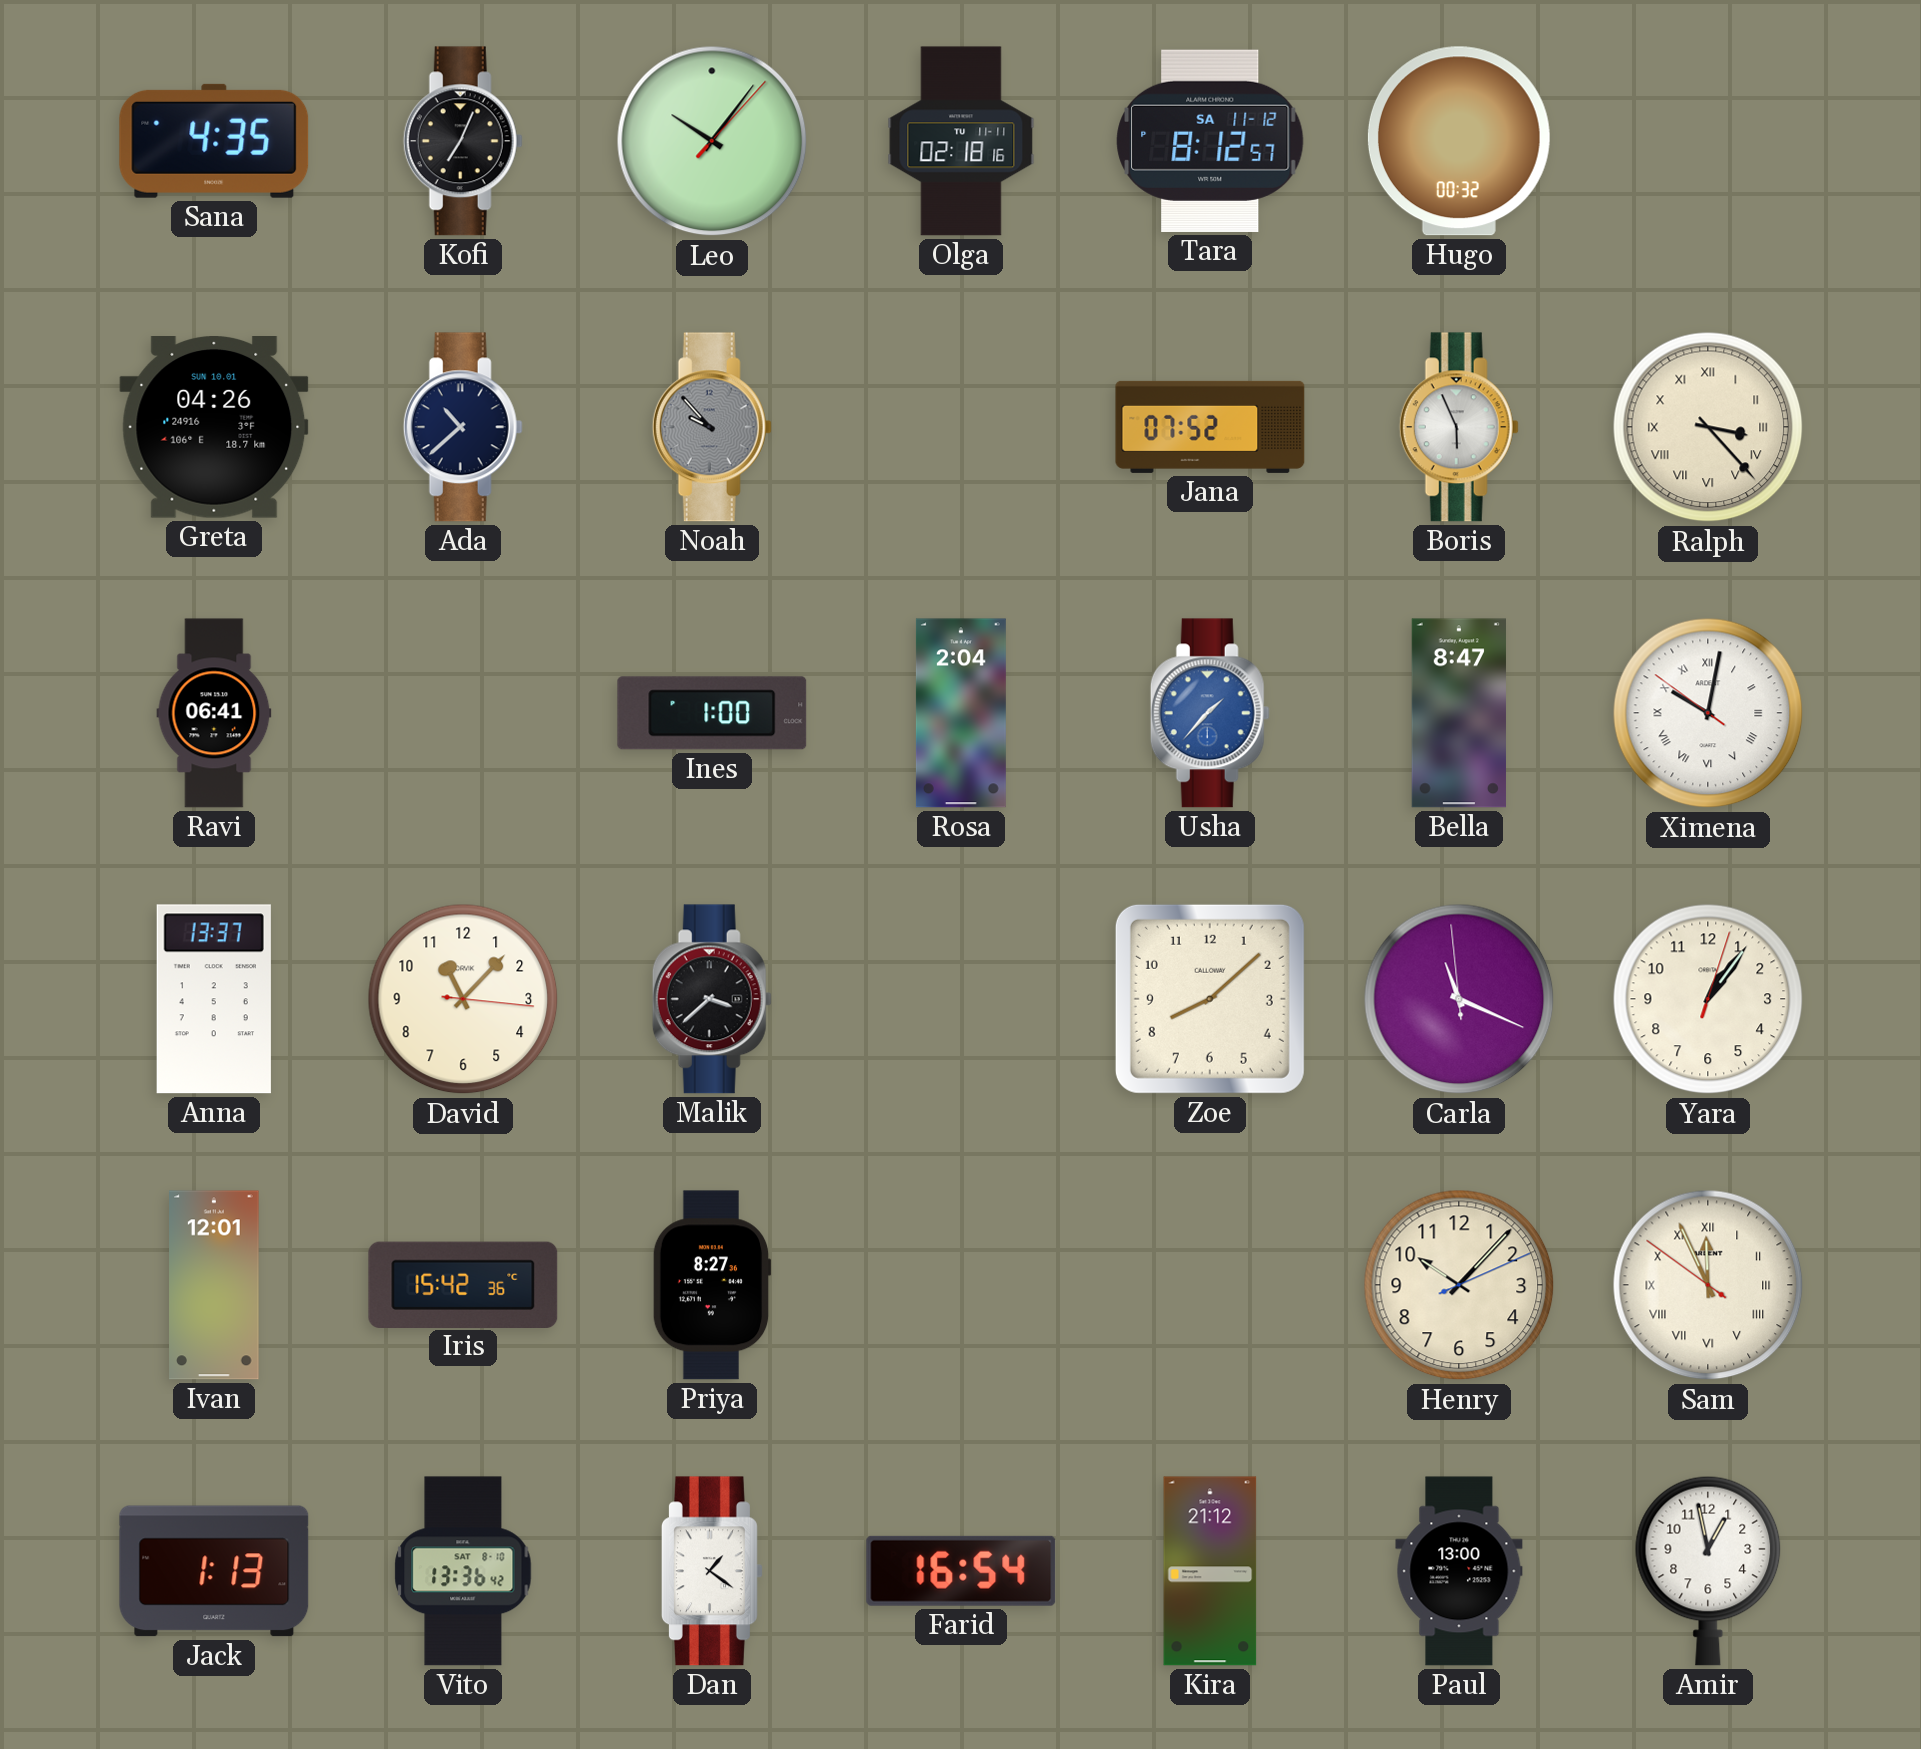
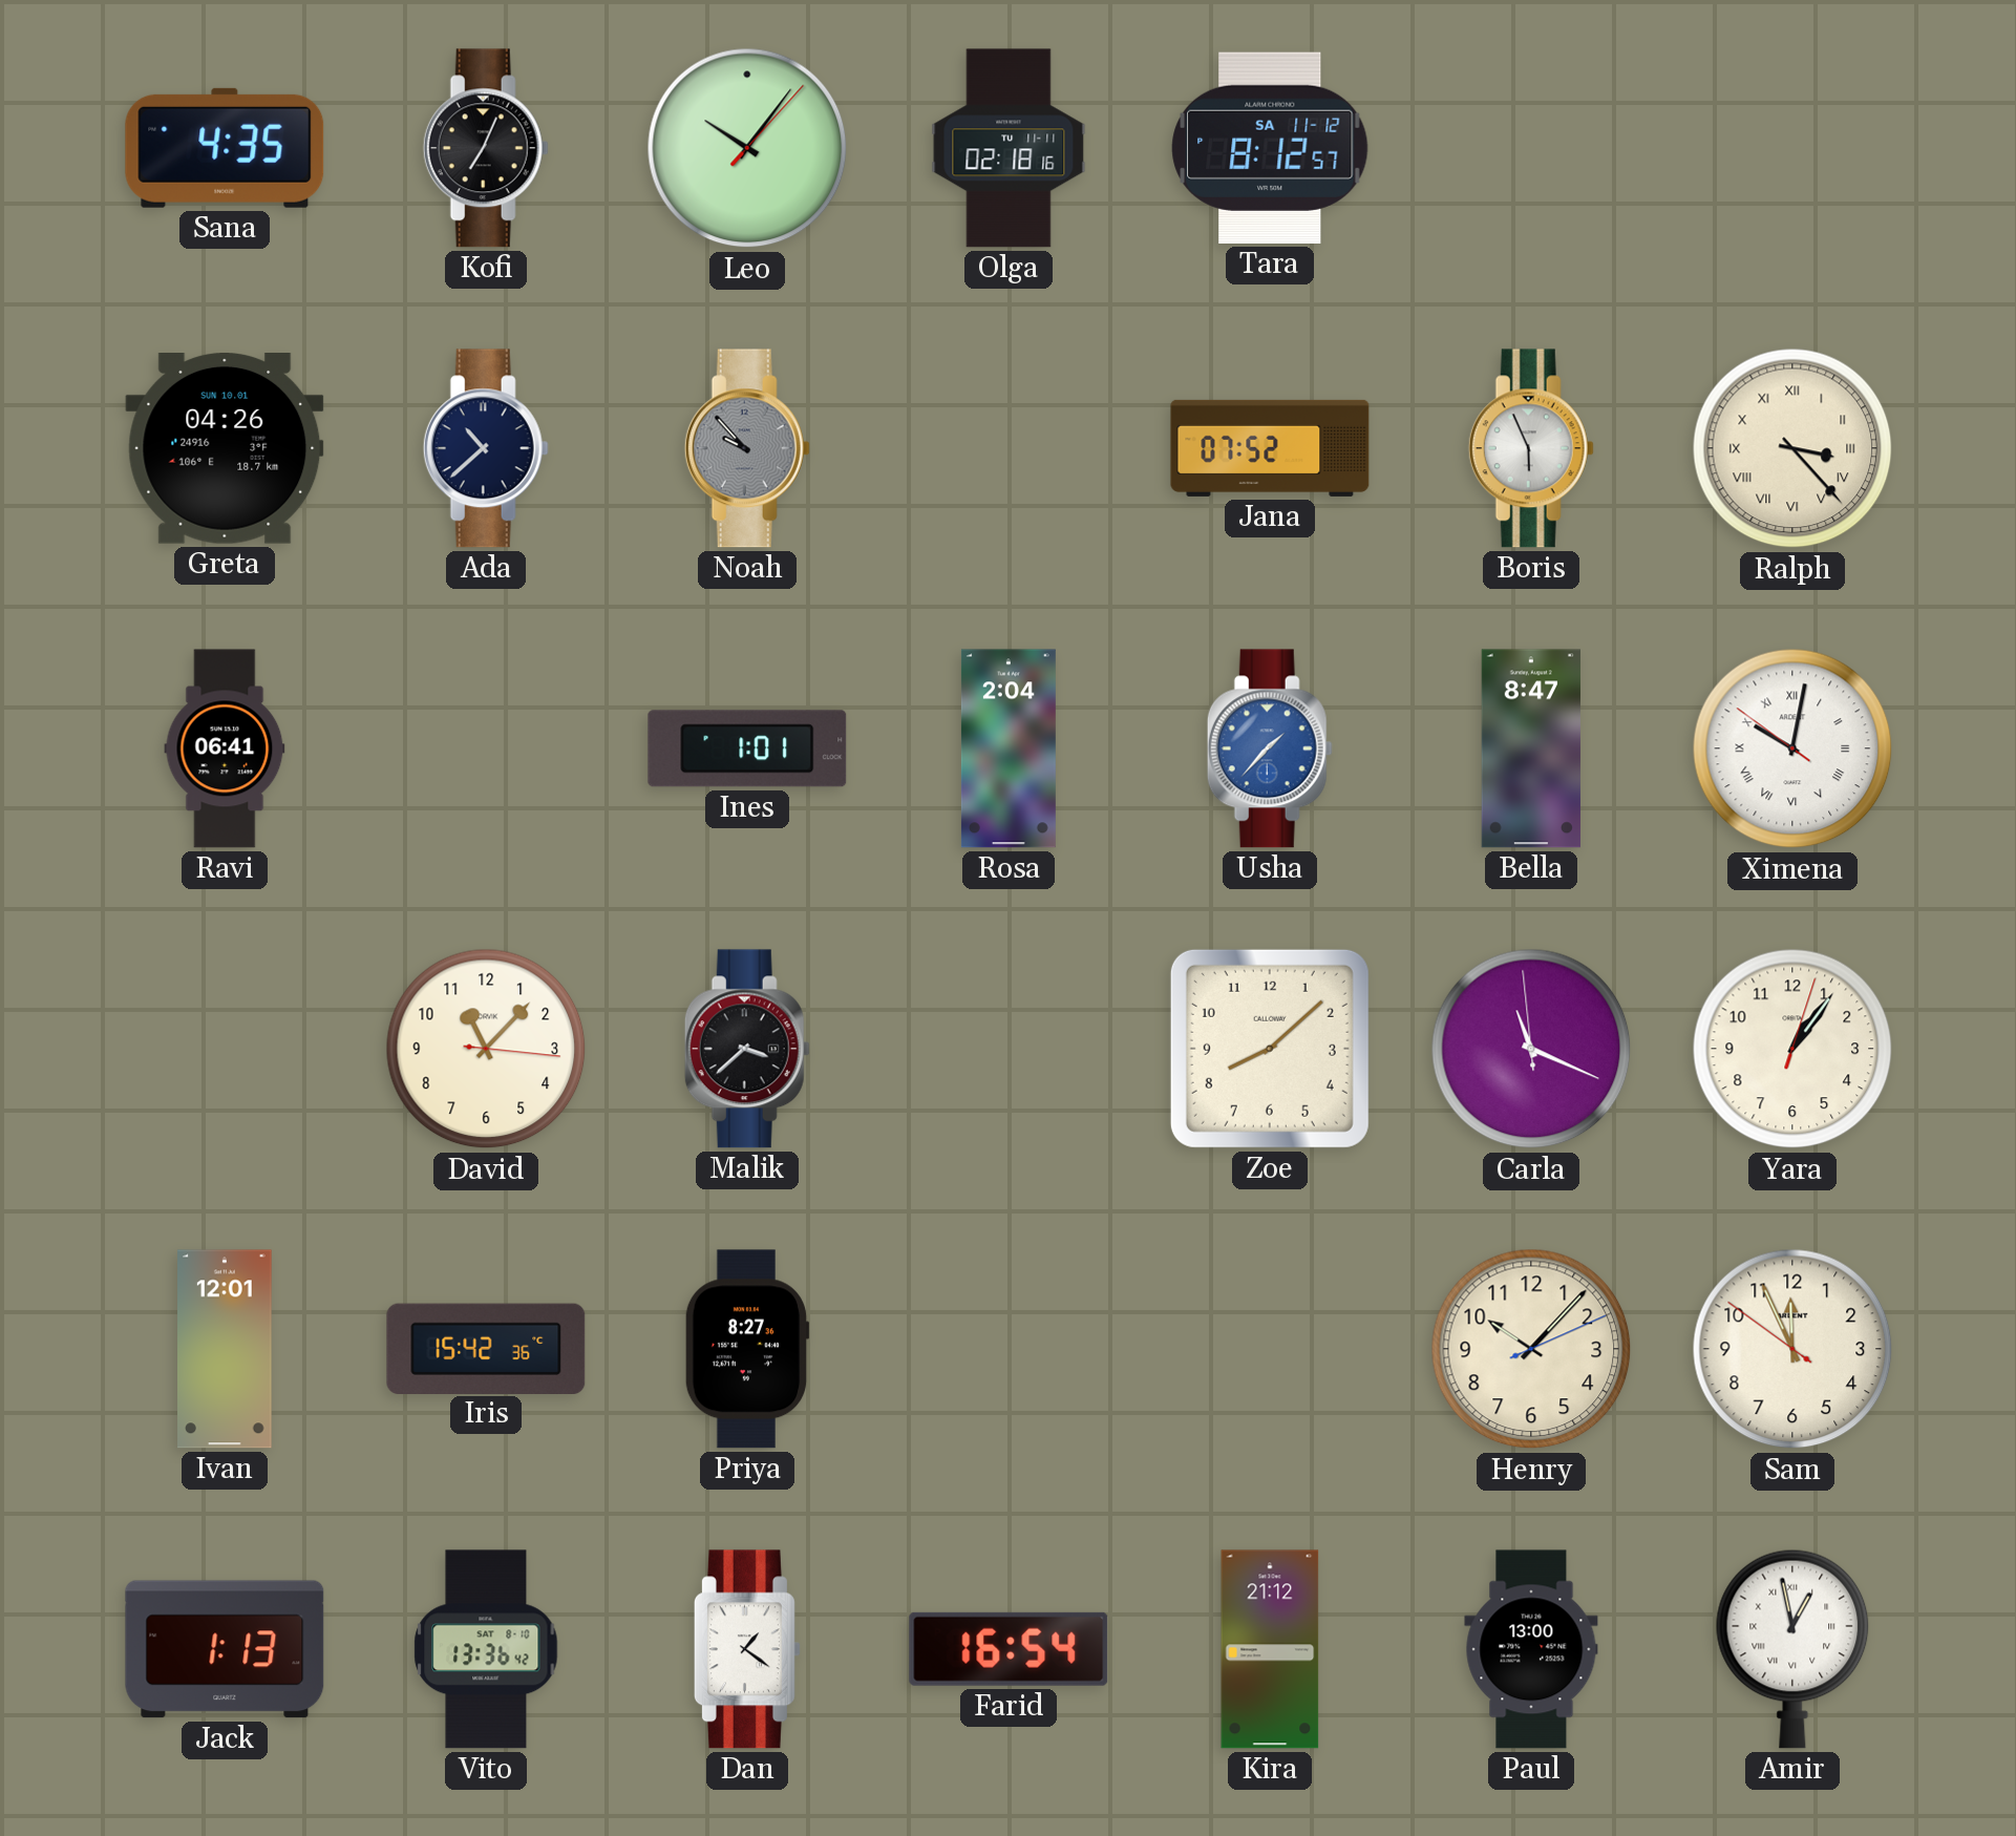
Hugo: 00:32 -> none
Ines: 1:00 -> 1:01
Anna: 13:37 -> none
Sam numerals: Roman -> Arabic
Amir numerals: Arabic -> Roman
